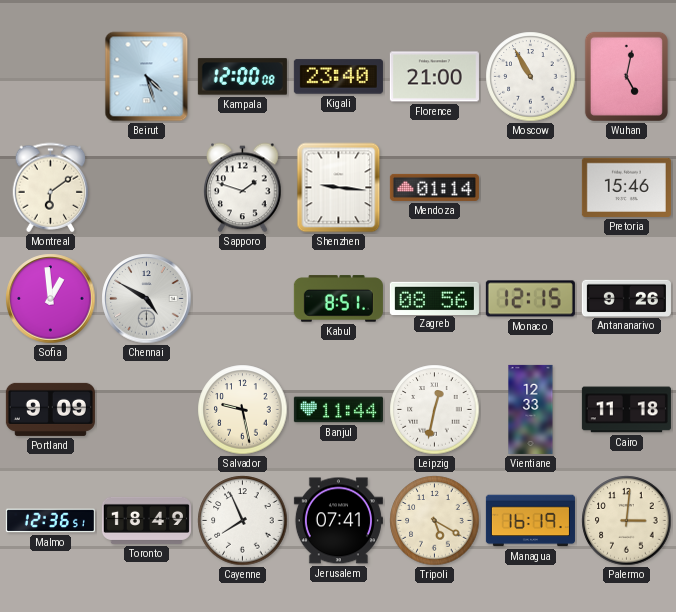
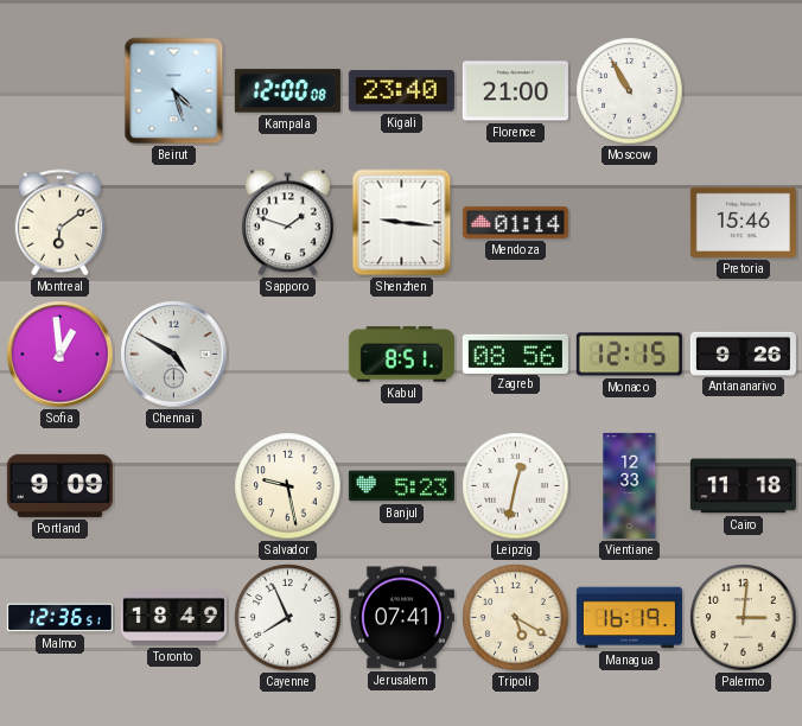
Wuhan: 5:02 -> none
Banjul: 11:44 -> 5:23
